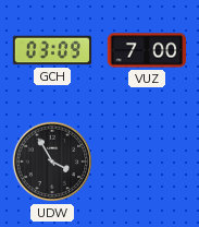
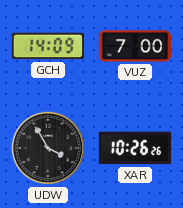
GCH: 03:09 -> 14:09
XAR: none -> 10:26
